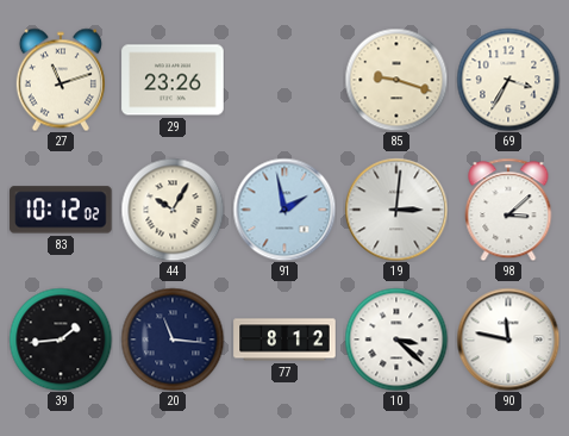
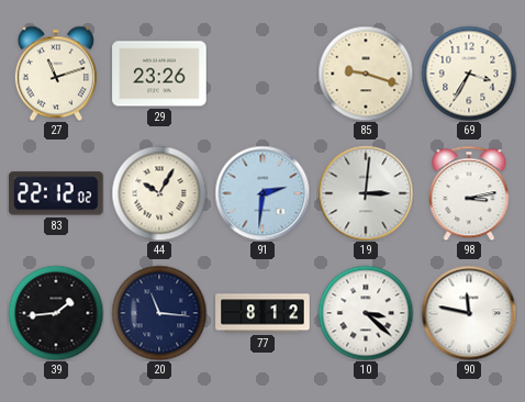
83: 10:12 -> 22:12
91: 1:58 -> 2:31
98: 3:08 -> 3:13
